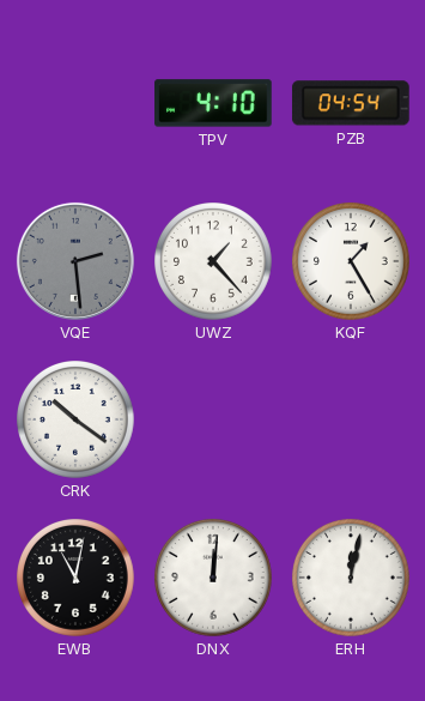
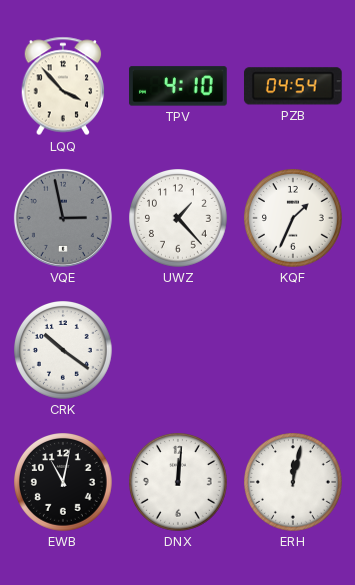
LQQ: none -> 3:53
VQE: 2:29 -> 2:58
KQF: 1:25 -> 1:34
